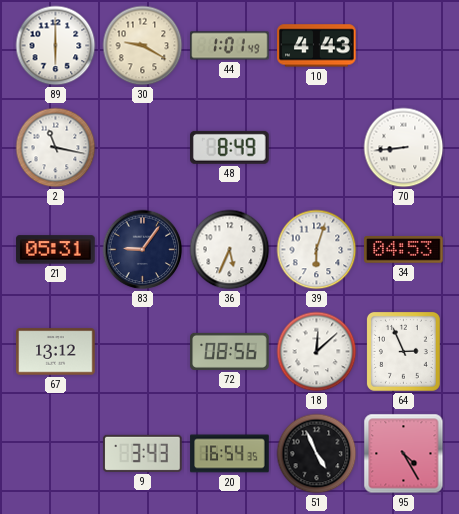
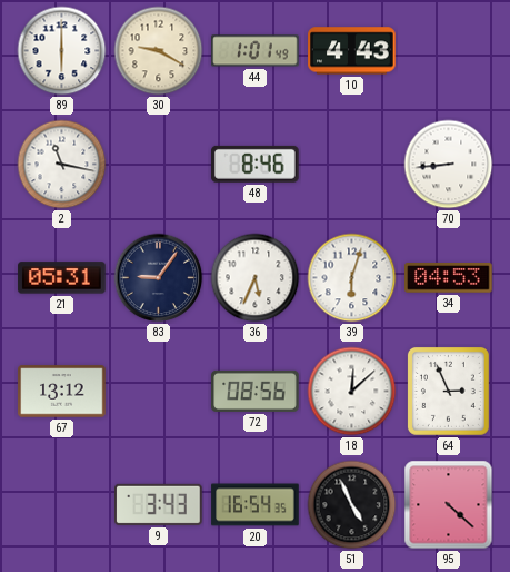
48: 8:49 -> 8:46
95: 4:25 -> 4:22
